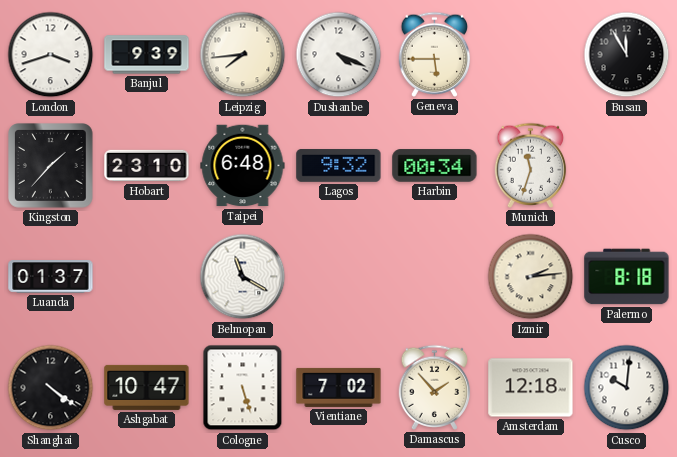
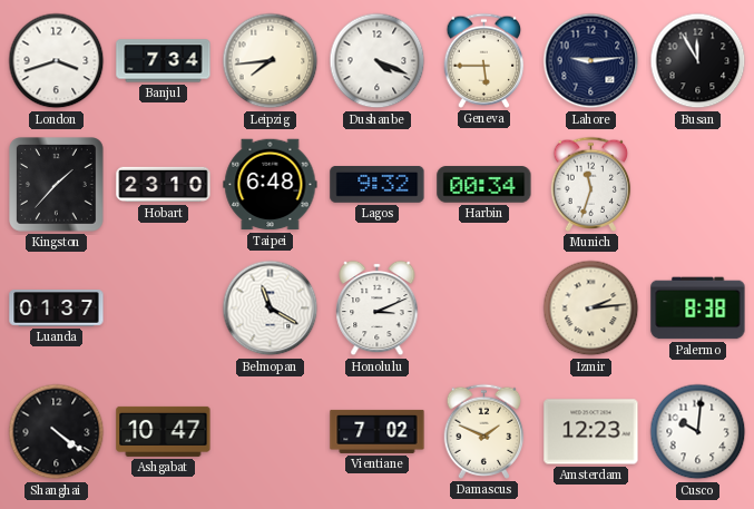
Banjul: 9:39 -> 7:34
Lahore: none -> 9:14
Honolulu: none -> 3:11
Palermo: 8:18 -> 8:38
Cologne: 5:27 -> none
Damascus: 1:53 -> 1:49
Amsterdam: 12:18 -> 12:23
